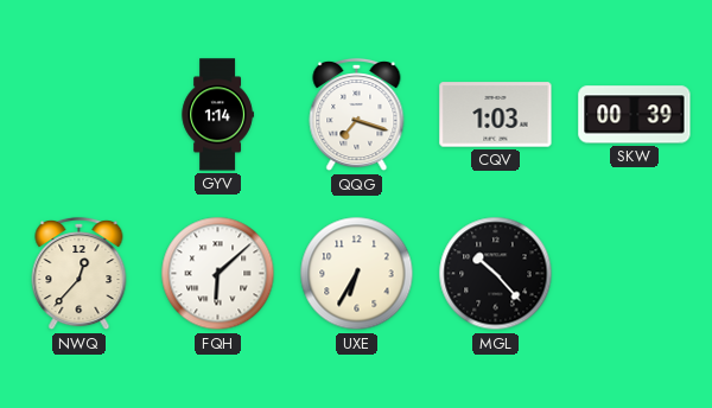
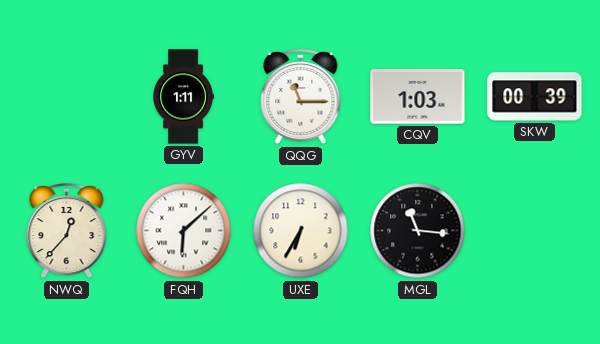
GYV: 1:14 -> 1:11
QQG: 7:18 -> 11:15
MGL: 10:23 -> 11:16
